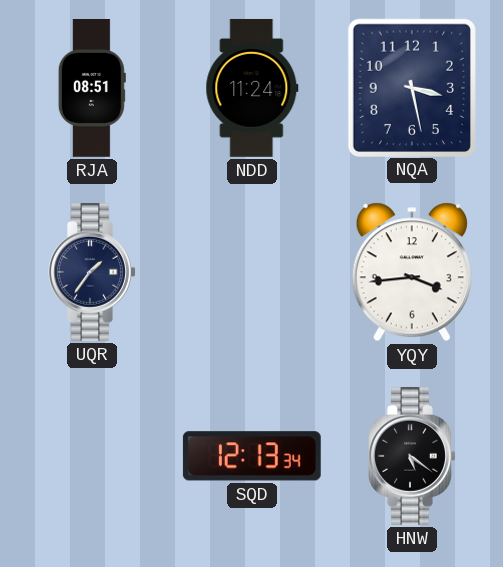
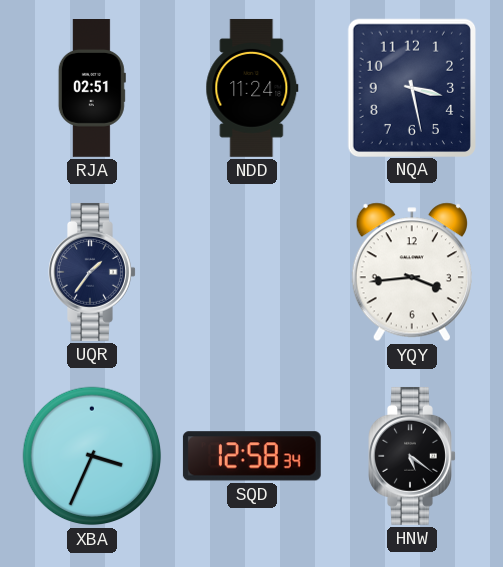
RJA: 08:51 -> 02:51
XBA: none -> 3:34
SQD: 12:13 -> 12:58
